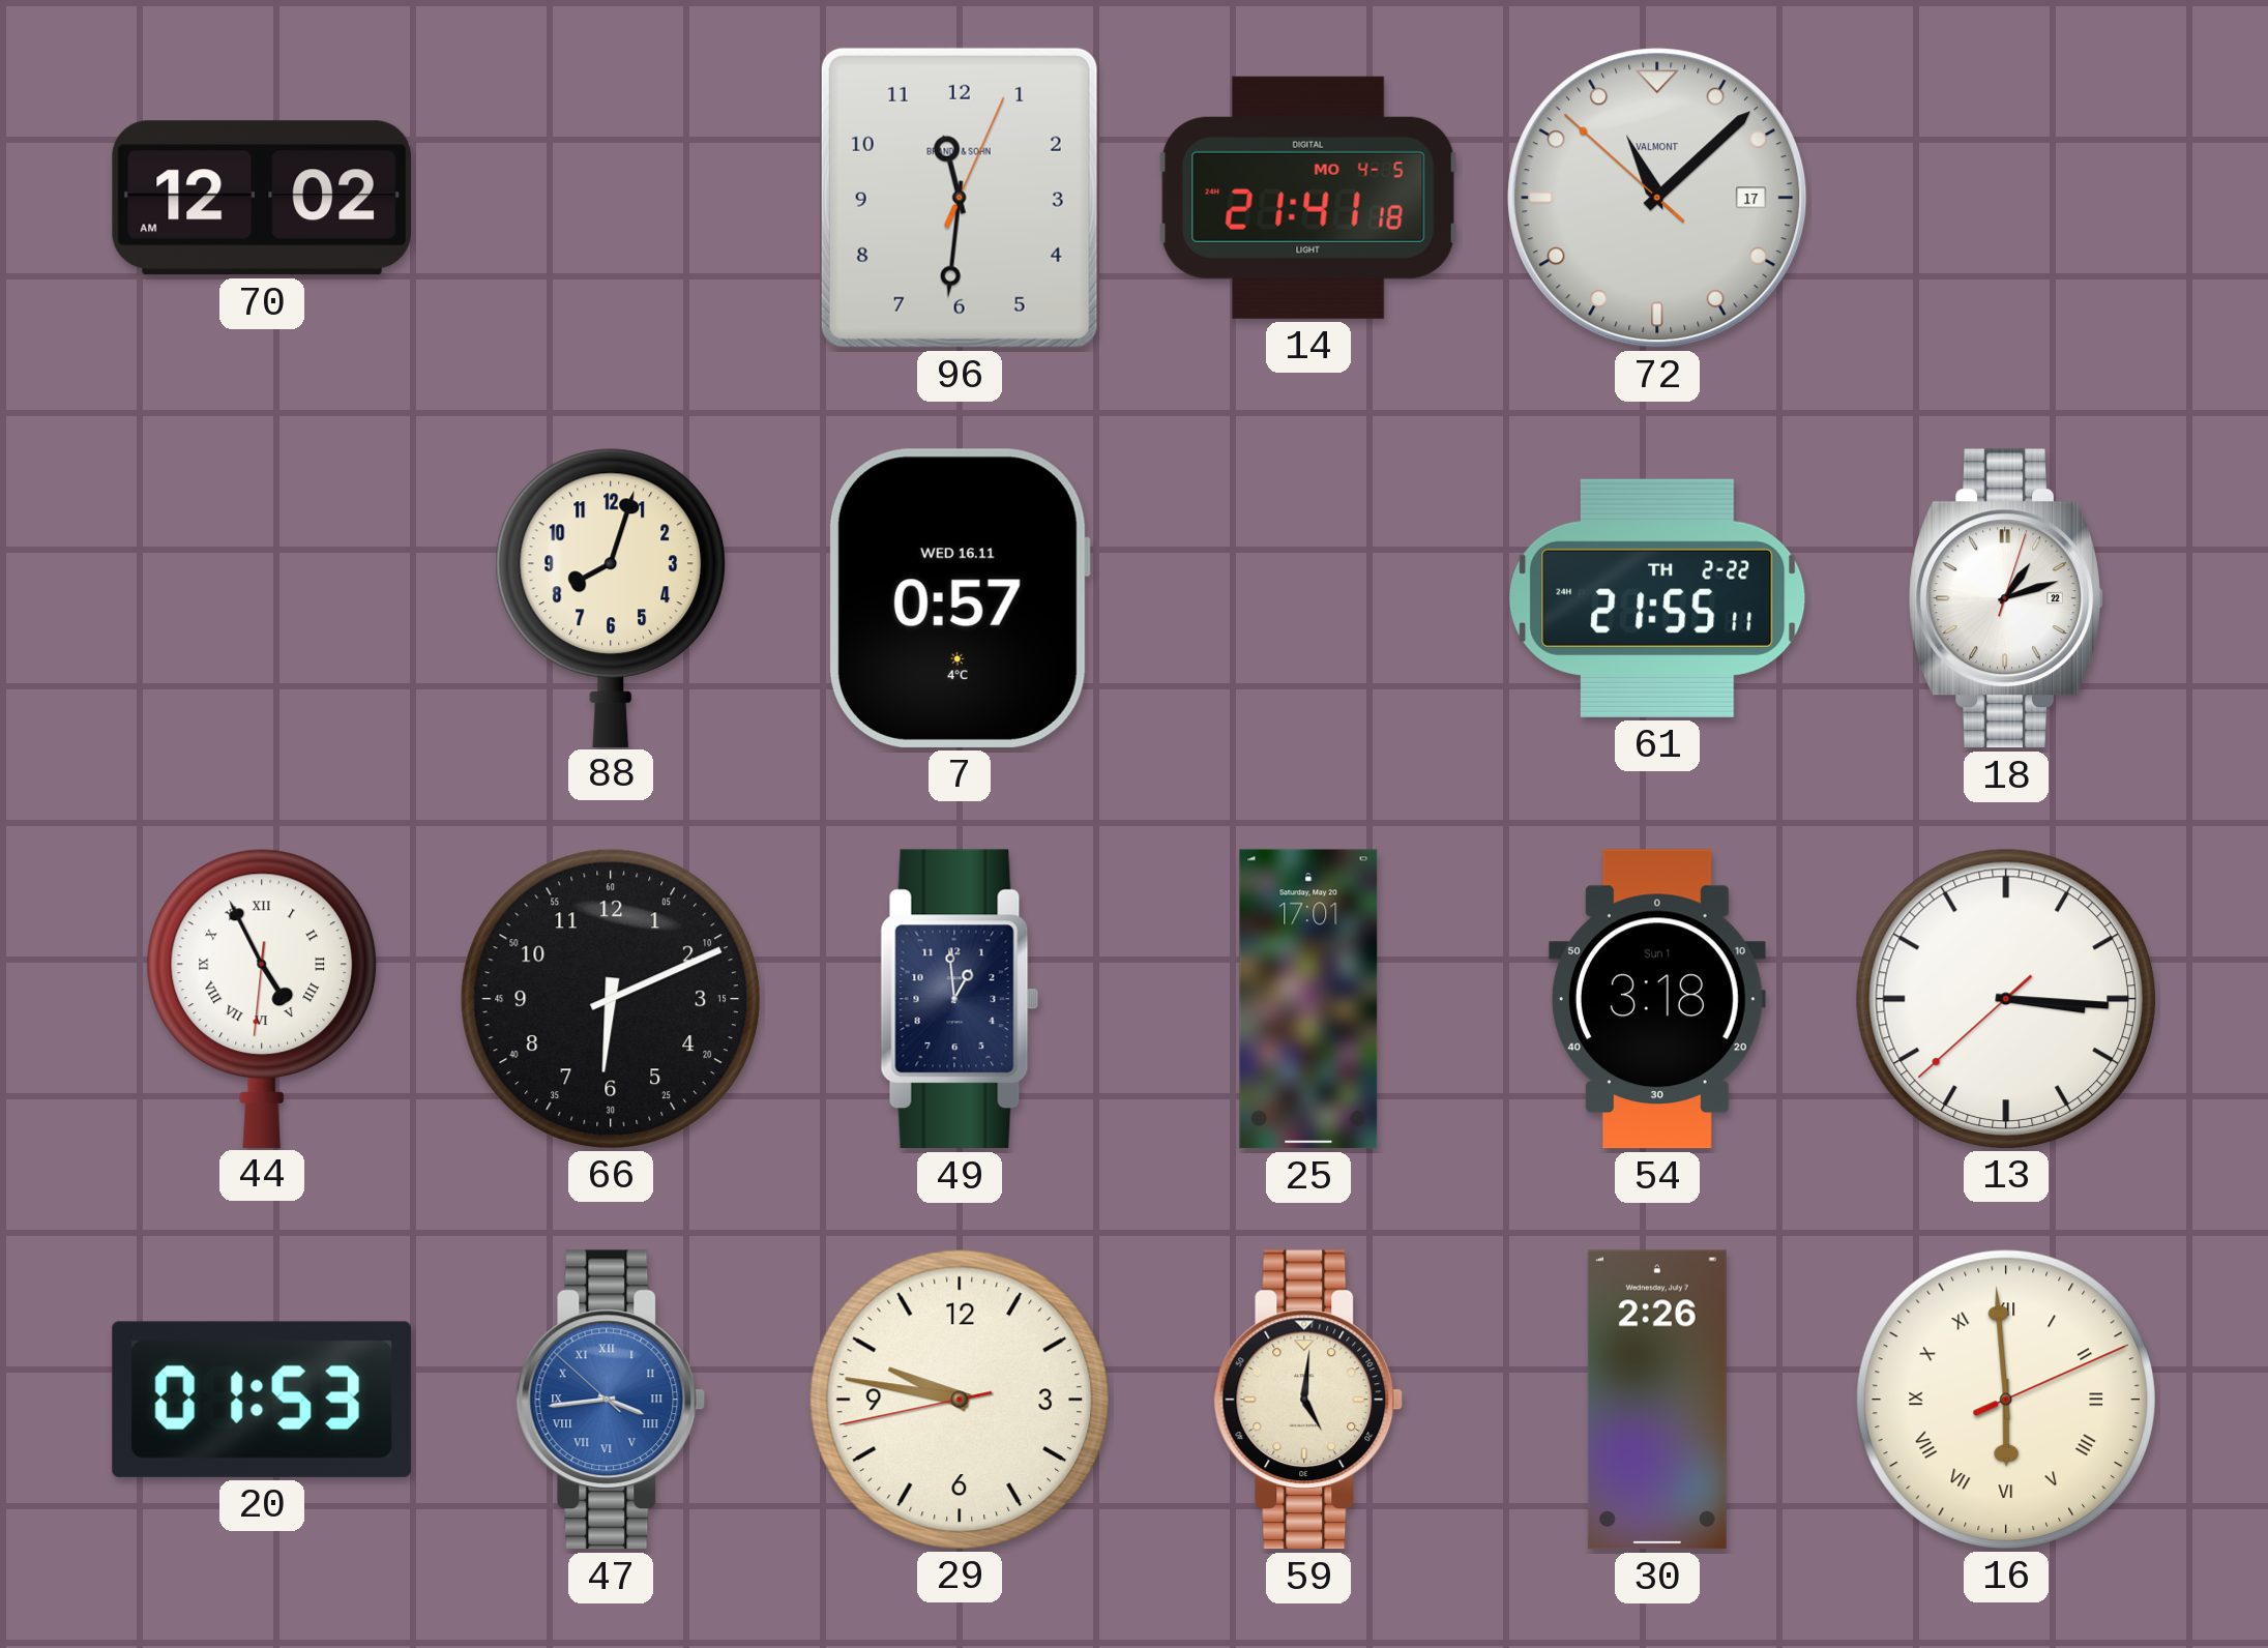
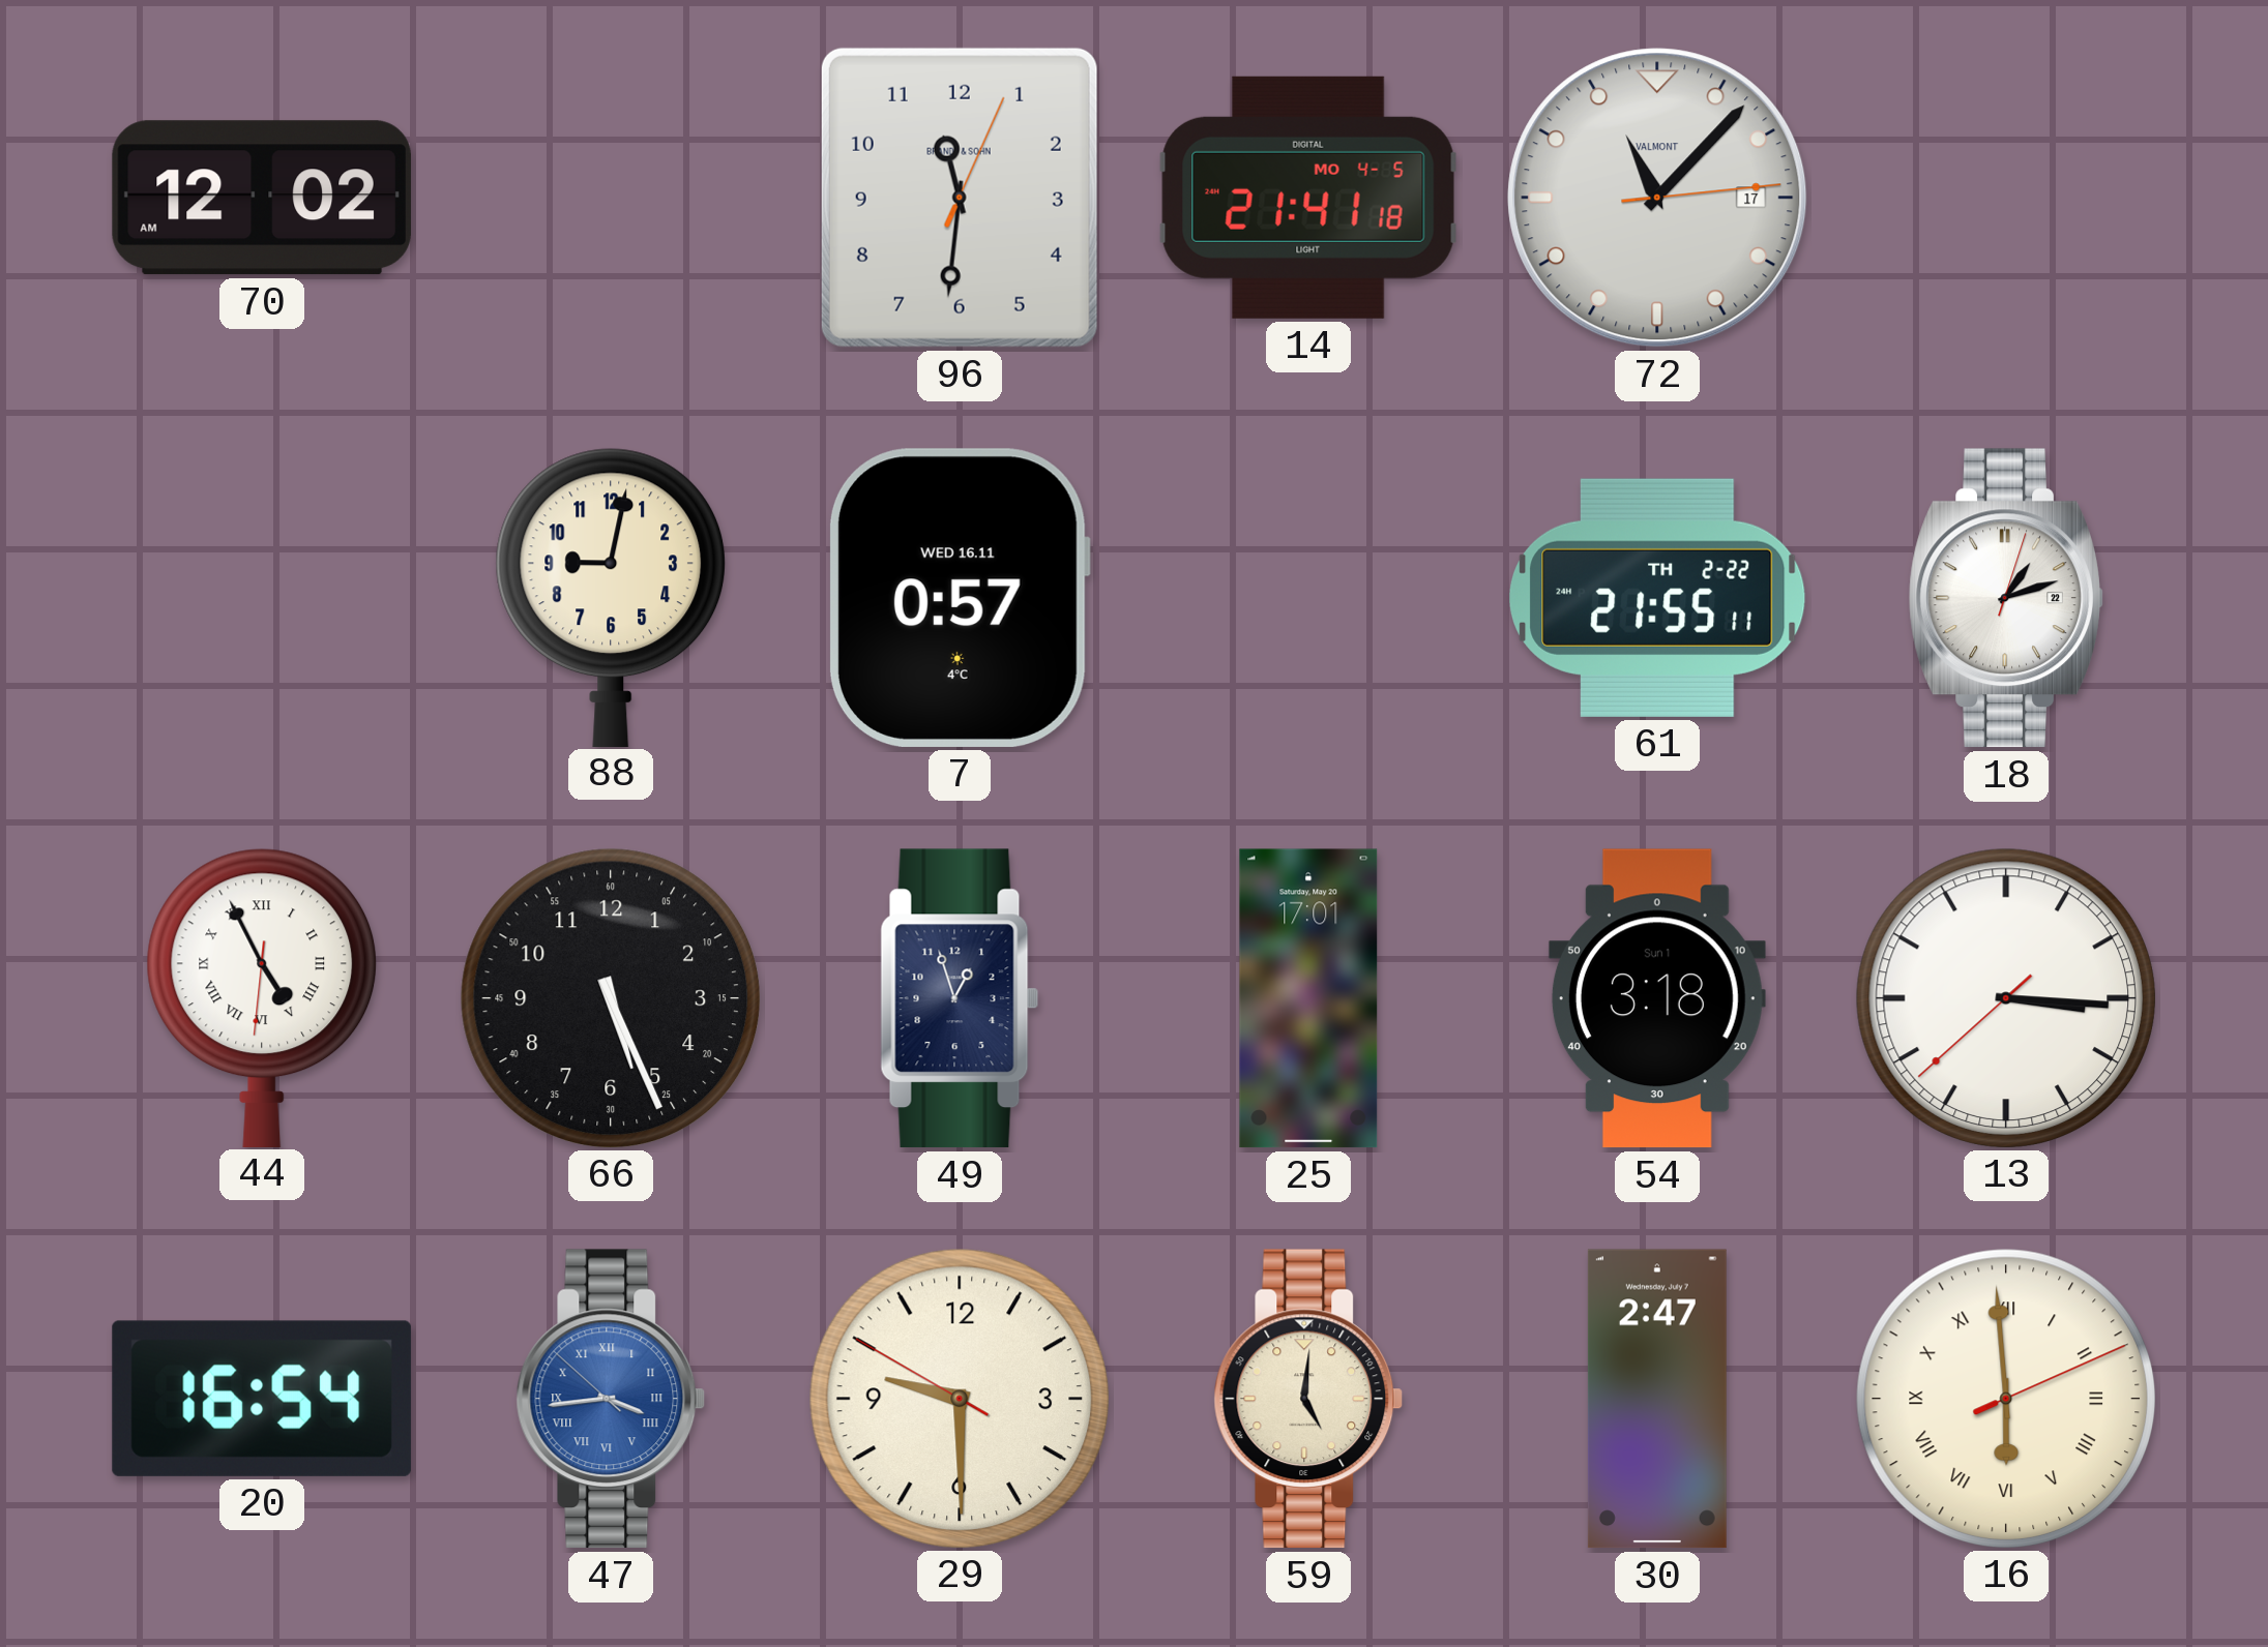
72: 11:07:52 -> 11:07:14
88: 8:03 -> 9:02
66: 6:11 -> 5:26
49: 12:59 -> 12:57
20: 01:53 -> 16:54
29: 9:46 -> 9:29
30: 2:26 -> 2:47
